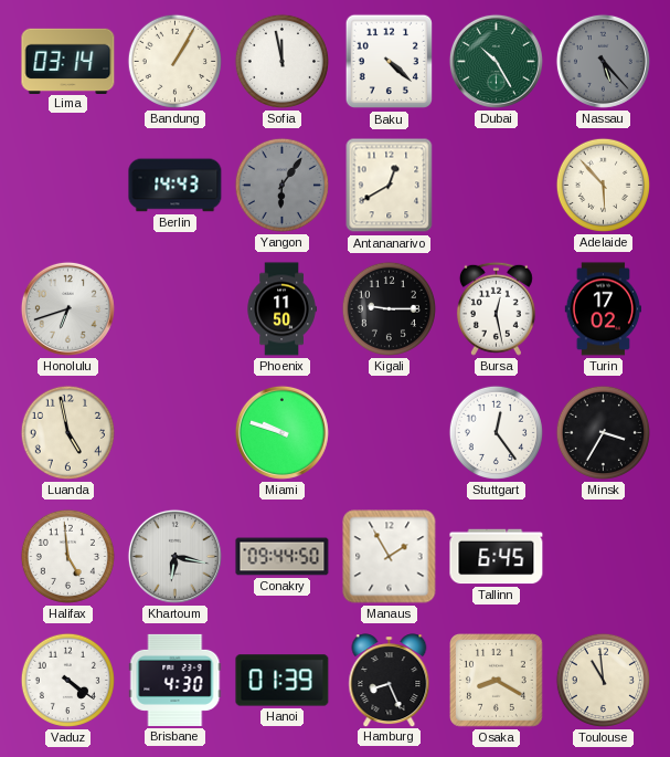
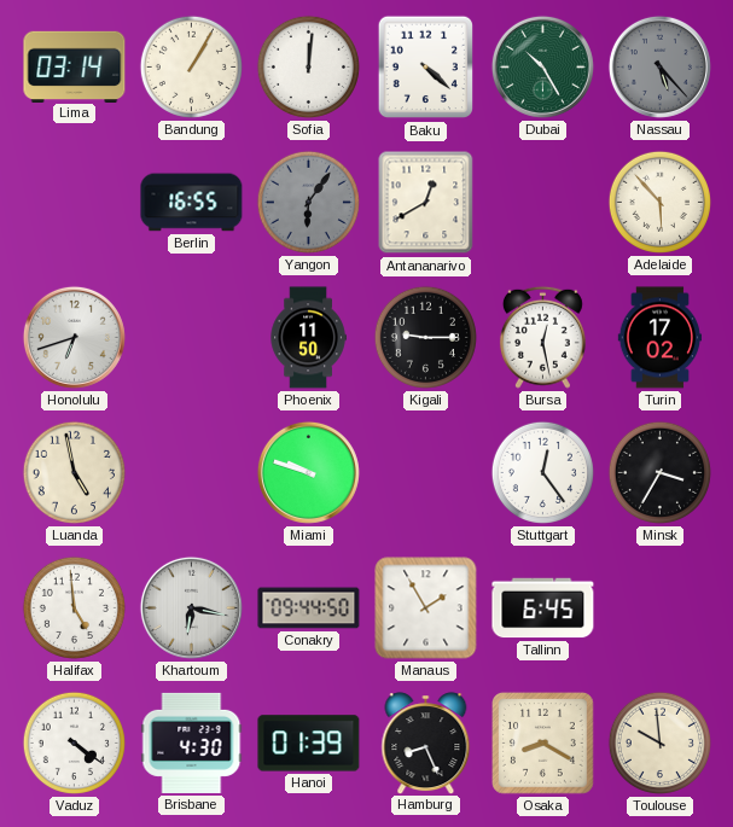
Sofia: 11:58 -> 12:01
Berlin: 14:43 -> 16:55
Toulouse: 10:59 -> 9:59
